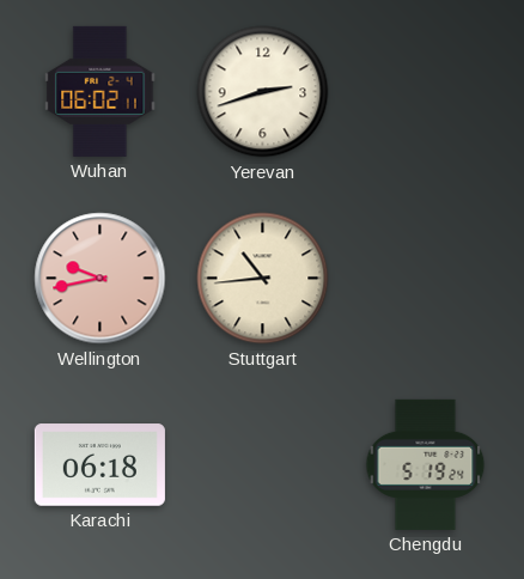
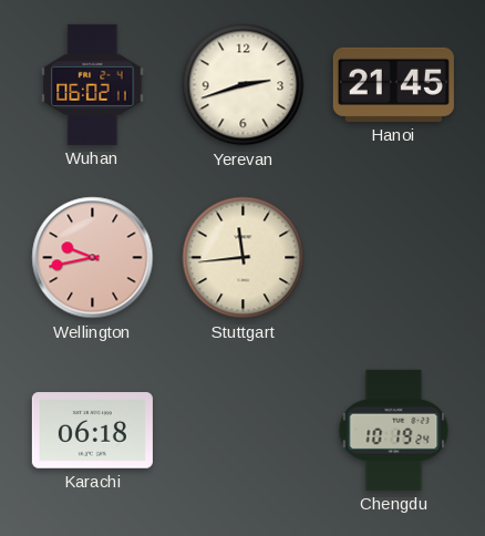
Hanoi: none -> 21:45
Stuttgart: 10:44 -> 11:44
Chengdu: 5:19 -> 10:19
